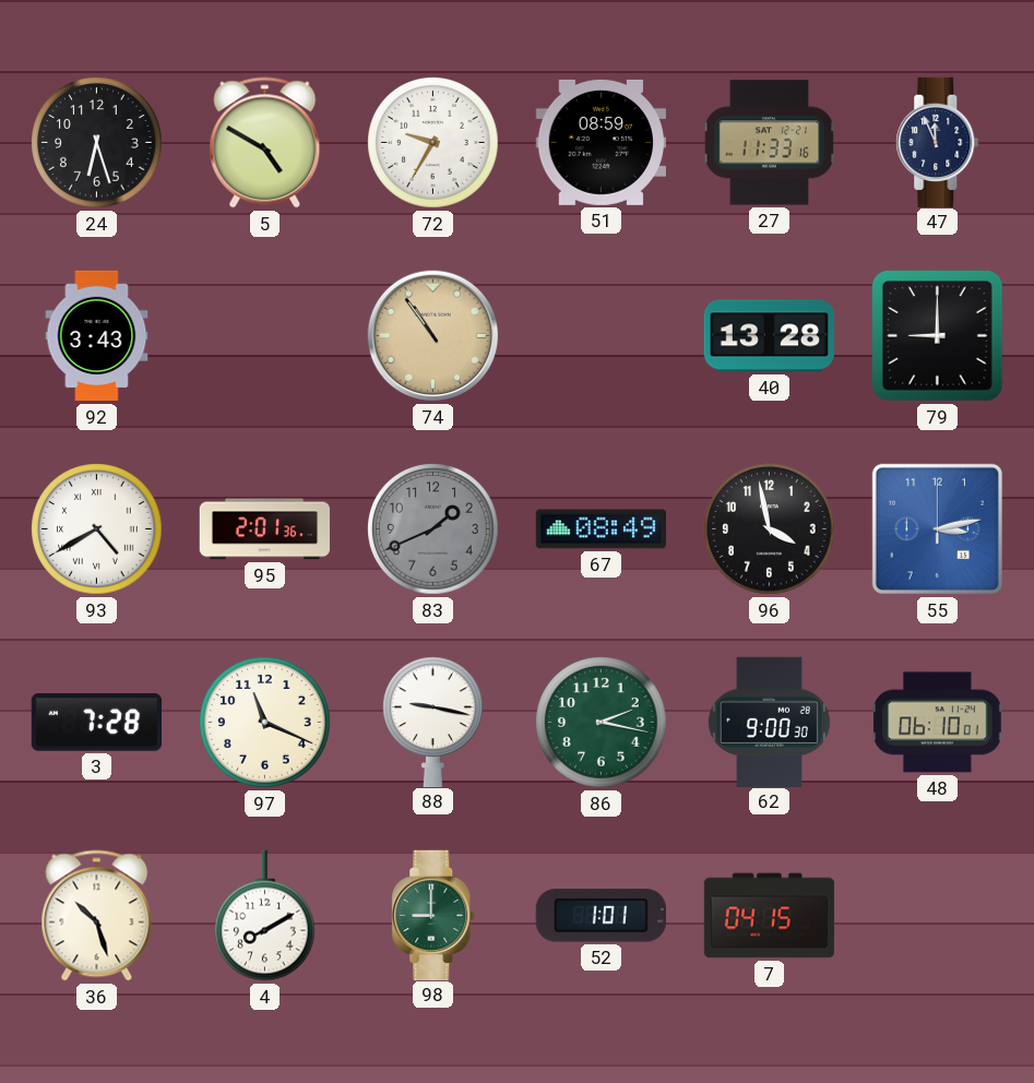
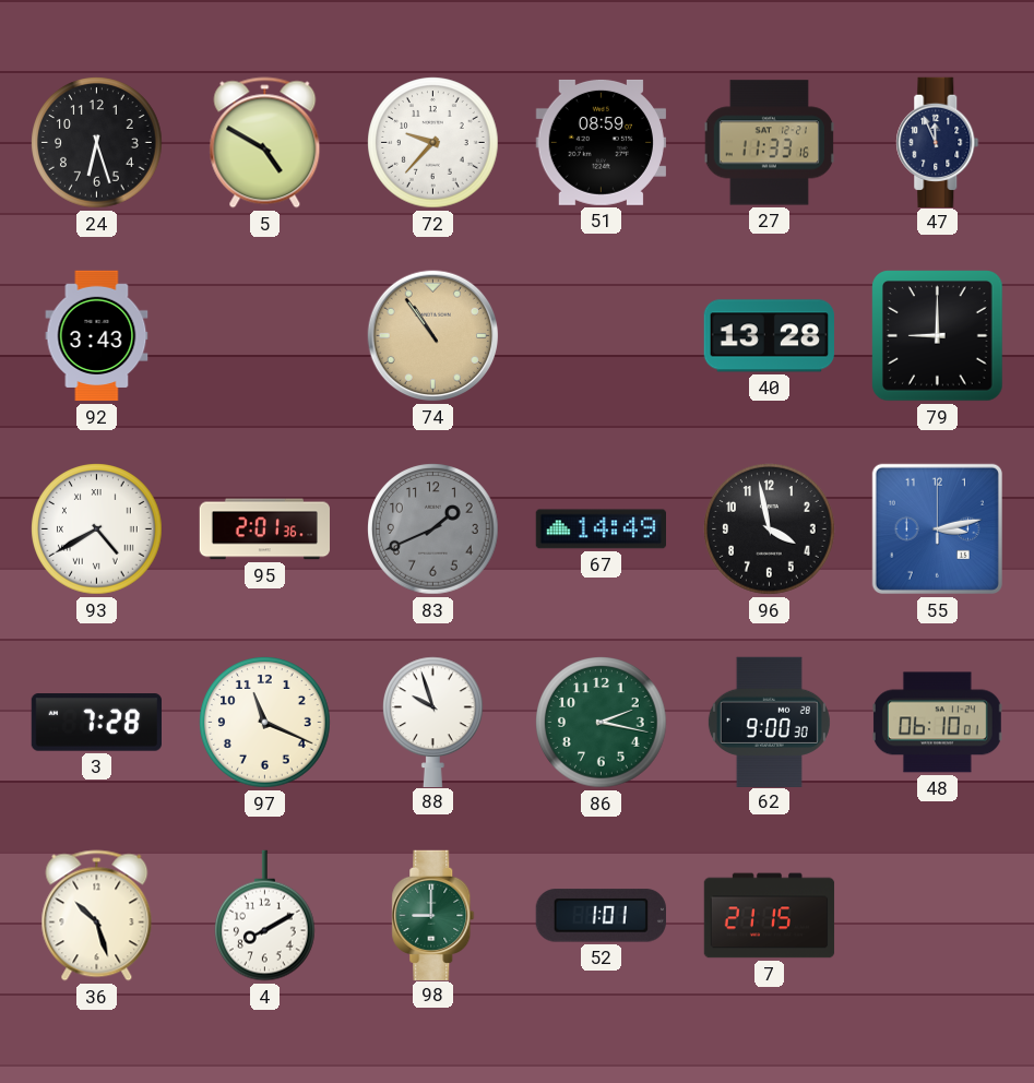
72: 9:35 -> 9:37
67: 08:49 -> 14:49
88: 9:17 -> 9:57
7: 04:15 -> 21:15
